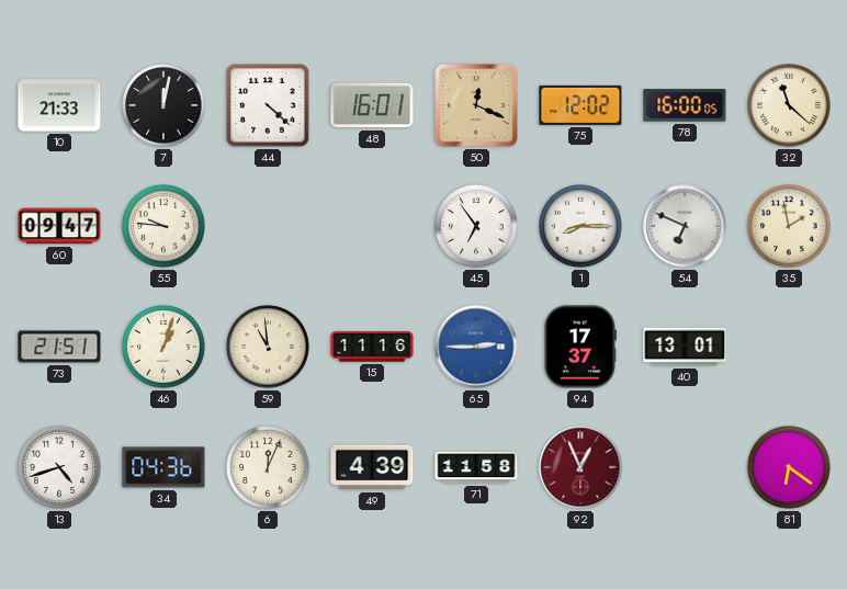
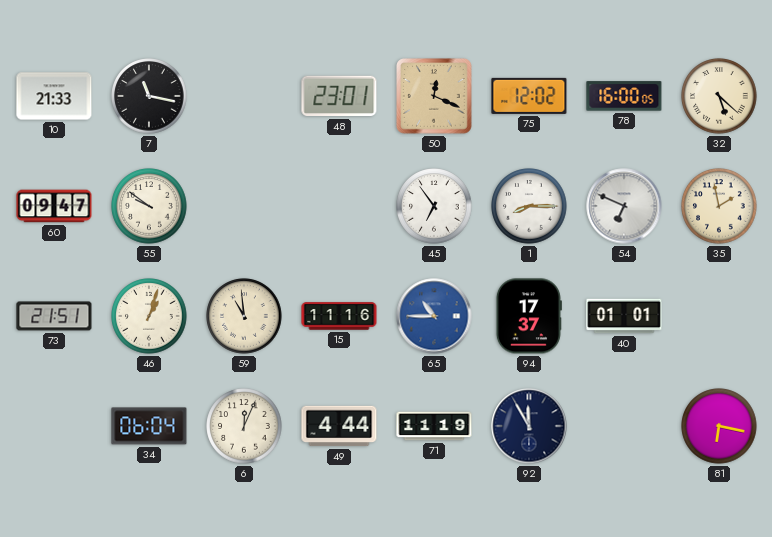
7: 12:02 -> 11:17
44: 4:22 -> none
48: 16:01 -> 23:01
32: 11:22 -> 5:22
55: 9:46 -> 9:51
65: 2:45 -> 10:45
40: 13:01 -> 01:01
13: 4:42 -> none
34: 04:36 -> 06:04
49: 4:39 -> 4:44
71: 11:58 -> 11:19
92: 12:56 -> 11:55
92 dial: burgundy -> navy
81: 6:21 -> 6:17
